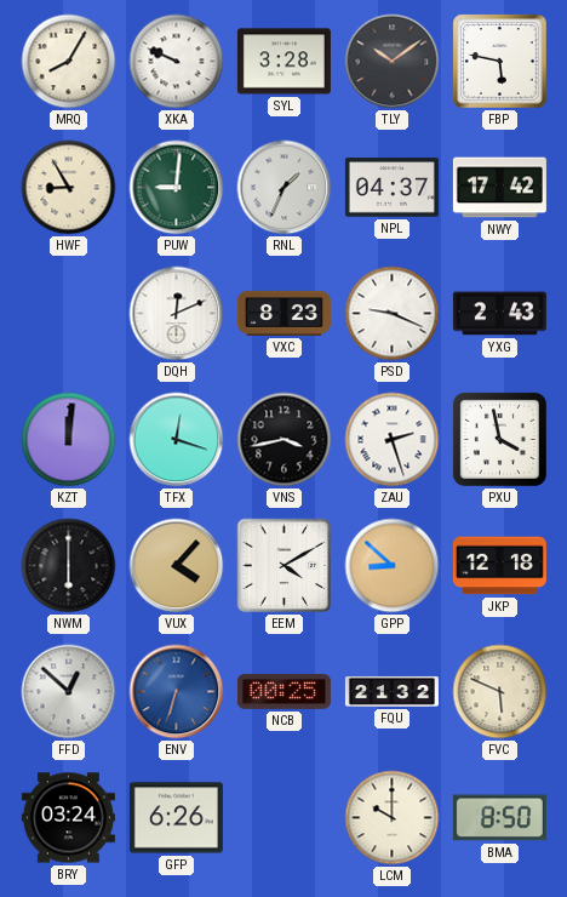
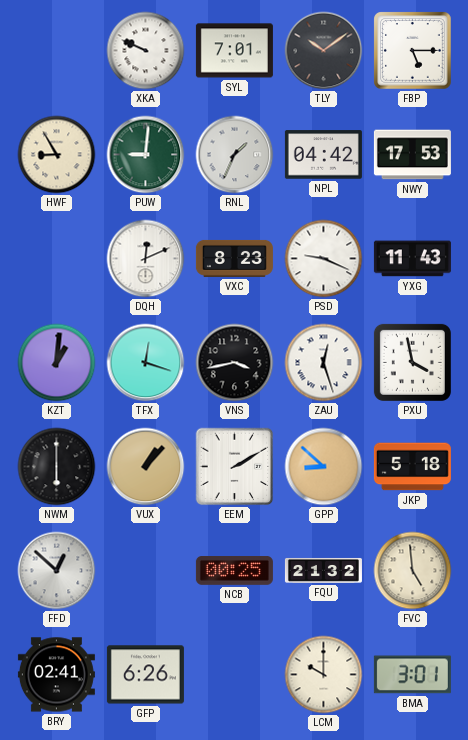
MRQ: 8:05 -> none
SYL: 3:28 -> 7:01
FBP: 5:47 -> 5:15
NPL: 04:37 -> 04:42
NWY: 17:42 -> 17:53
YXG: 2:43 -> 11:43
KZT: 12:01 -> 1:01
ZAU: 2:27 -> 12:27
VUX: 4:07 -> 1:07
EEM: 4:10 -> 2:10
JKP: 12:18 -> 5:18
ENV: 6:33 -> none
FVC: 5:49 -> 4:59
BRY: 03:24 -> 02:41
BMA: 8:50 -> 3:01
